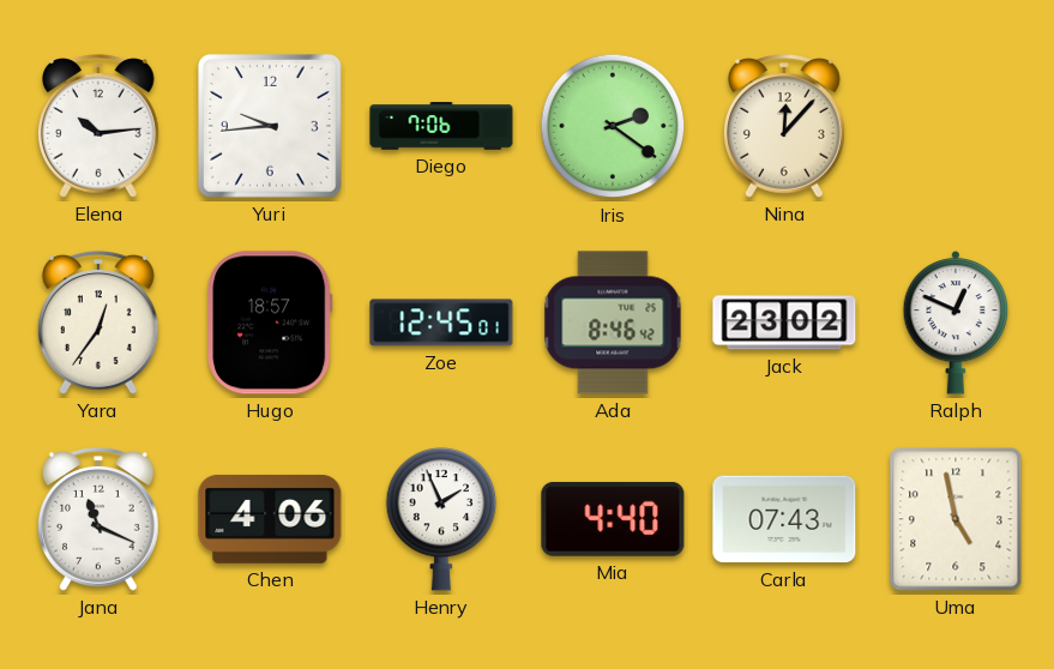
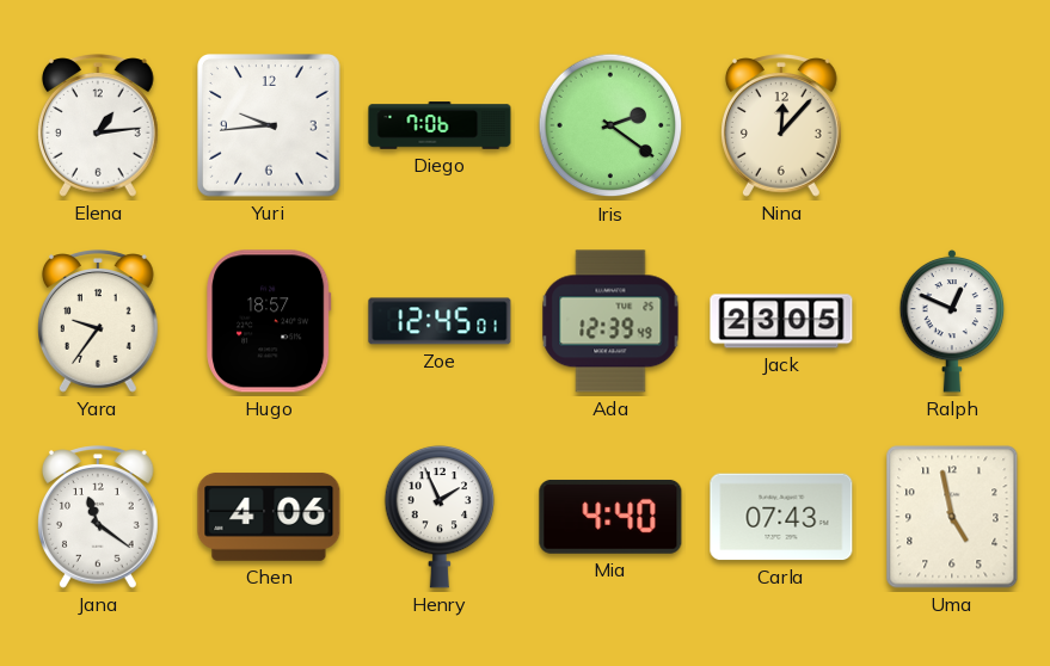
Elena: 10:14 -> 1:14
Yara: 12:36 -> 9:36
Ada: 8:46 -> 12:39
Jack: 23:02 -> 23:05
Jana: 11:19 -> 11:21
